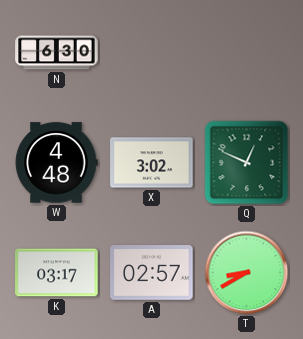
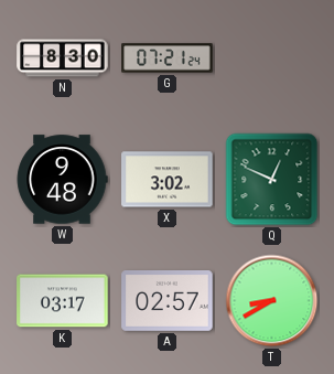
N: 6:30 -> 8:30
G: none -> 07:21
W: 4:48 -> 9:48
